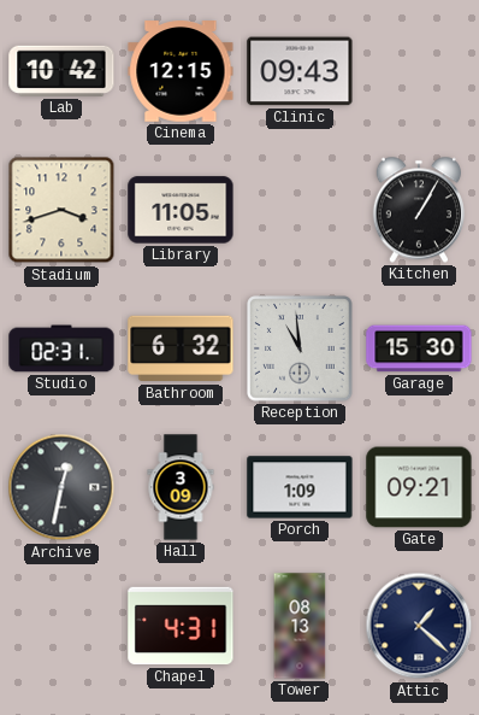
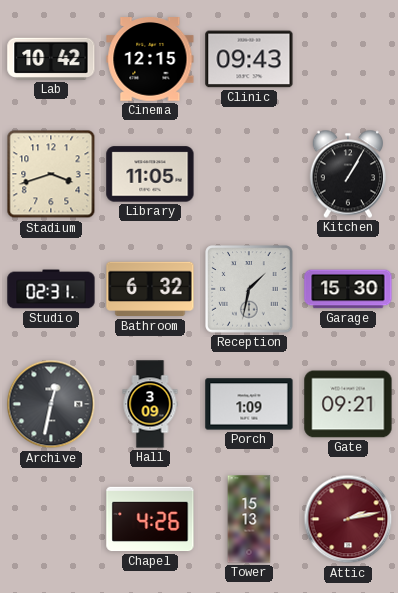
Reception: 10:59 -> 1:32
Chapel: 4:31 -> 4:26
Tower: 08:13 -> 15:13
Attic: 1:22 -> 2:13
Attic dial: navy -> burgundy
